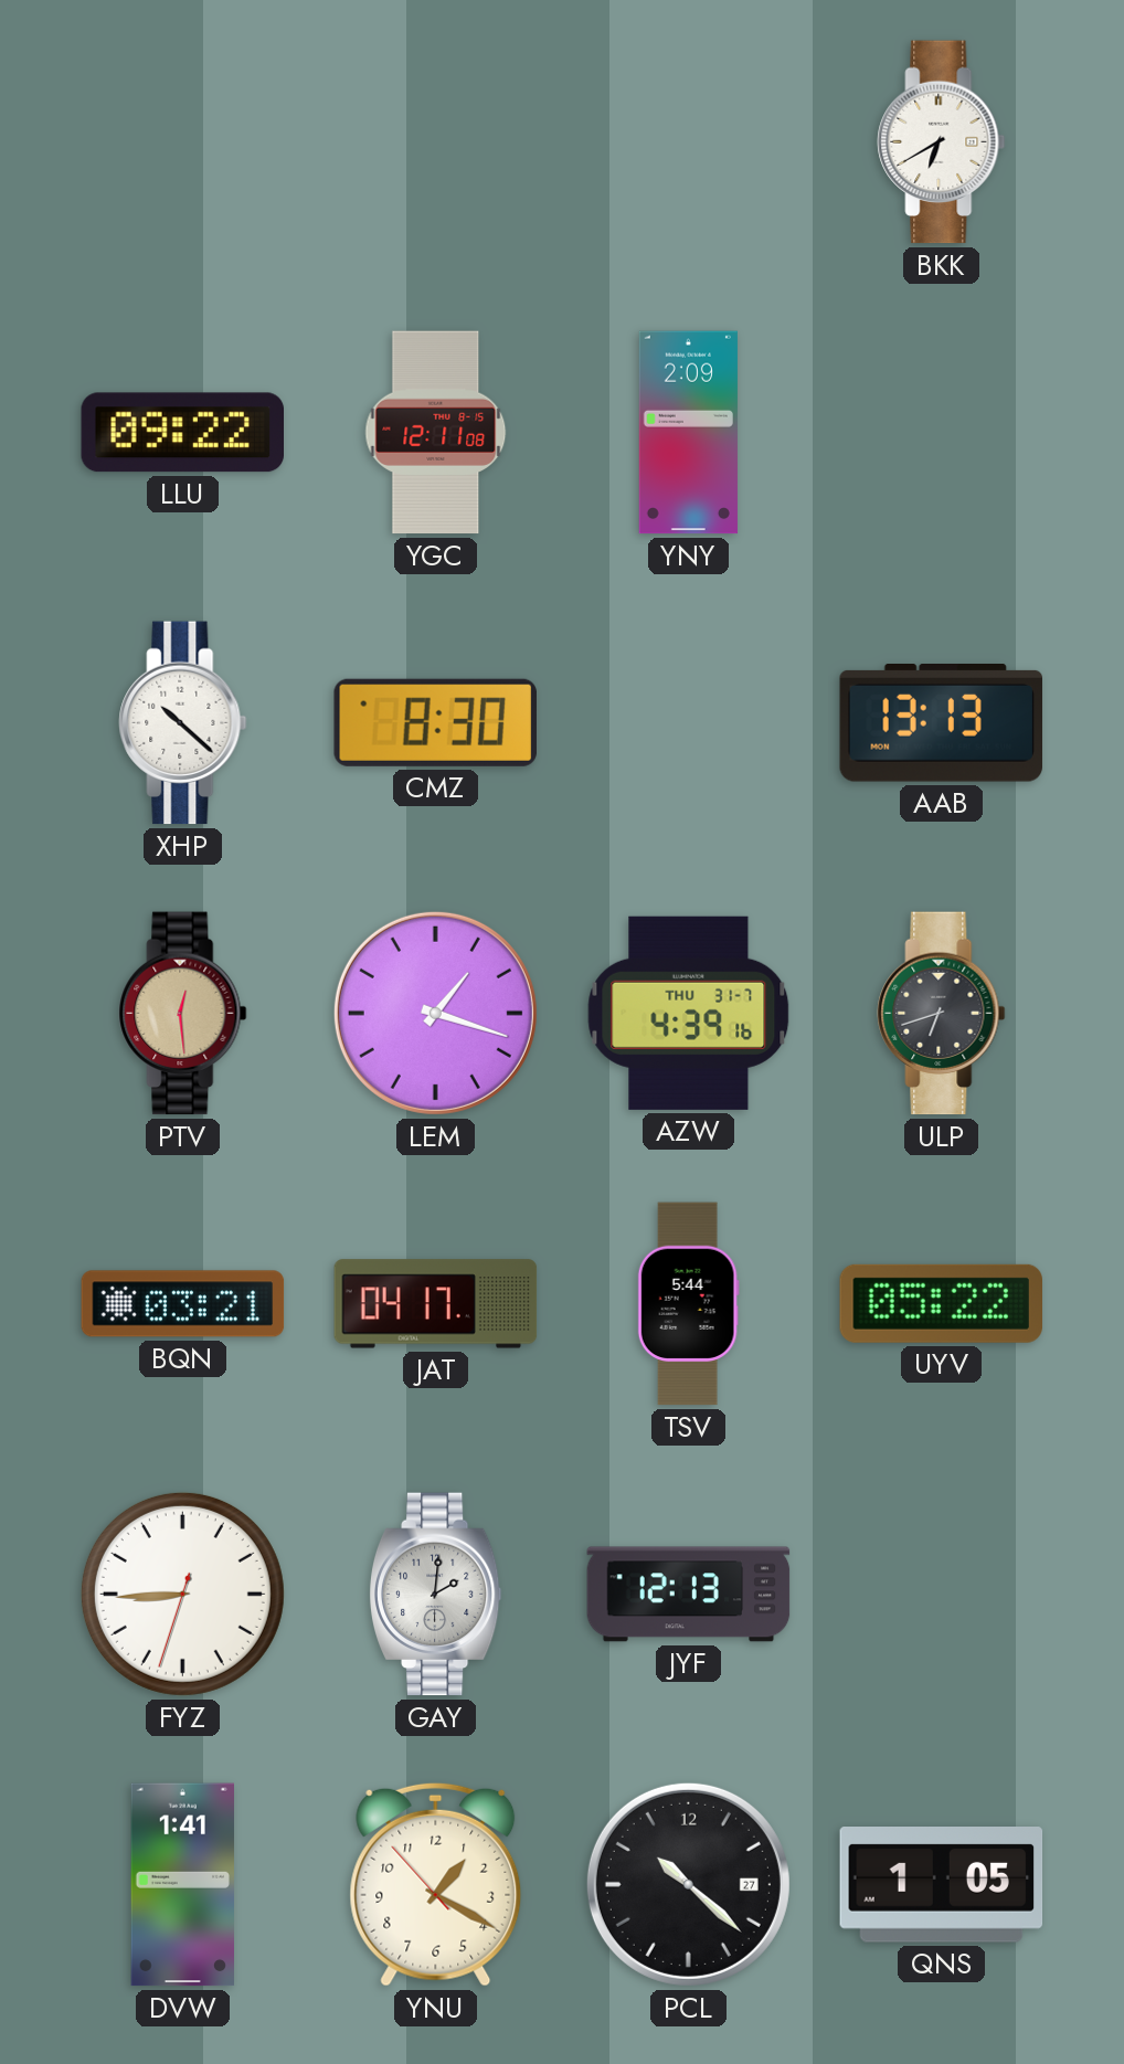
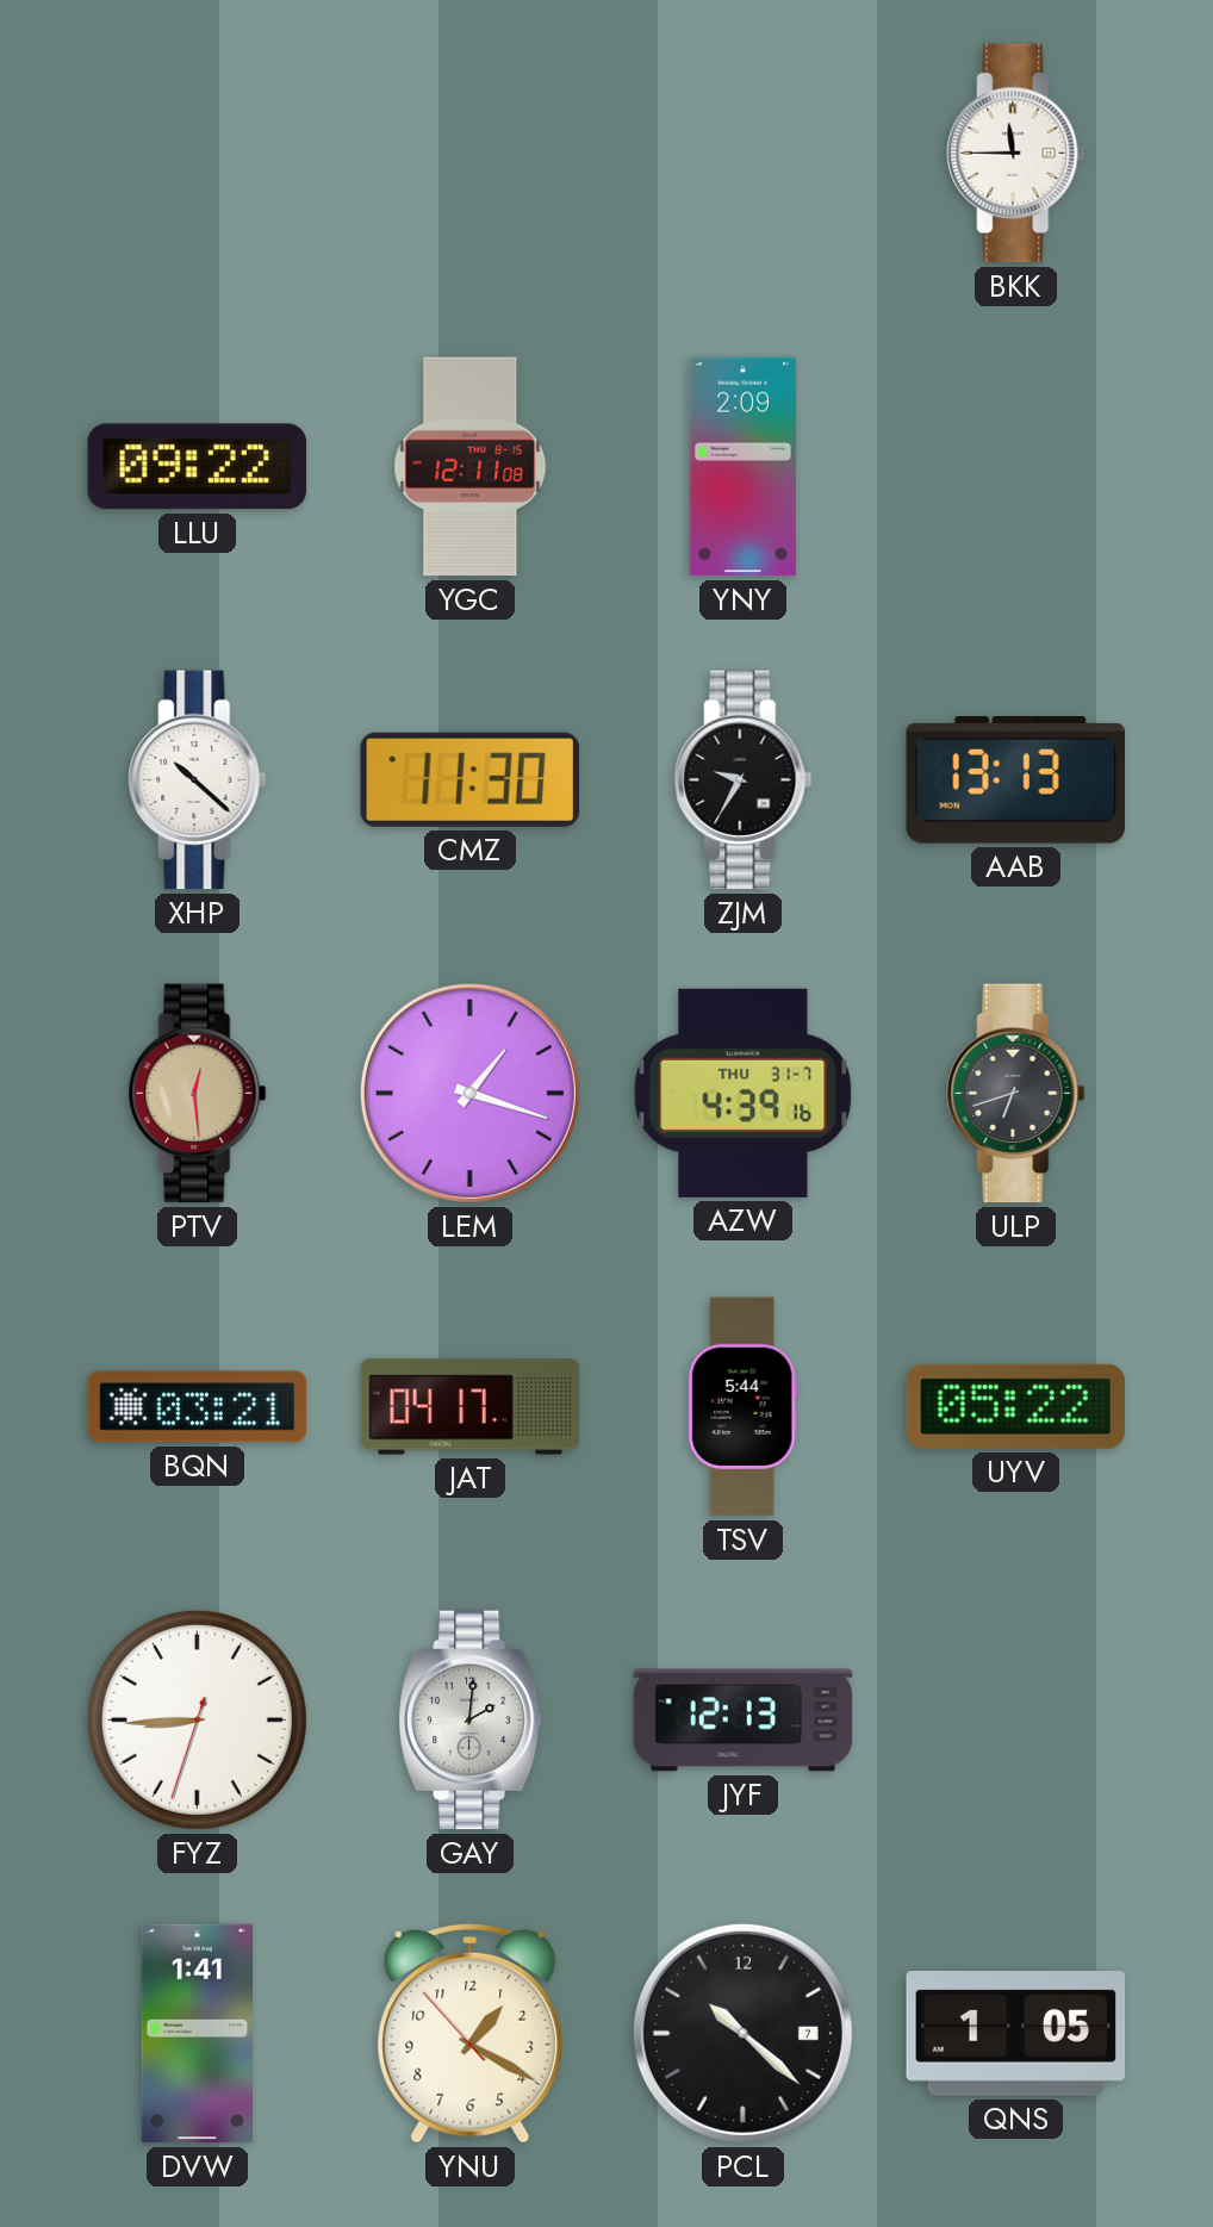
BKK: 6:40 -> 11:45
CMZ: 8:30 -> 11:30
ZJM: none -> 9:35
PCL date: 27 -> 7
